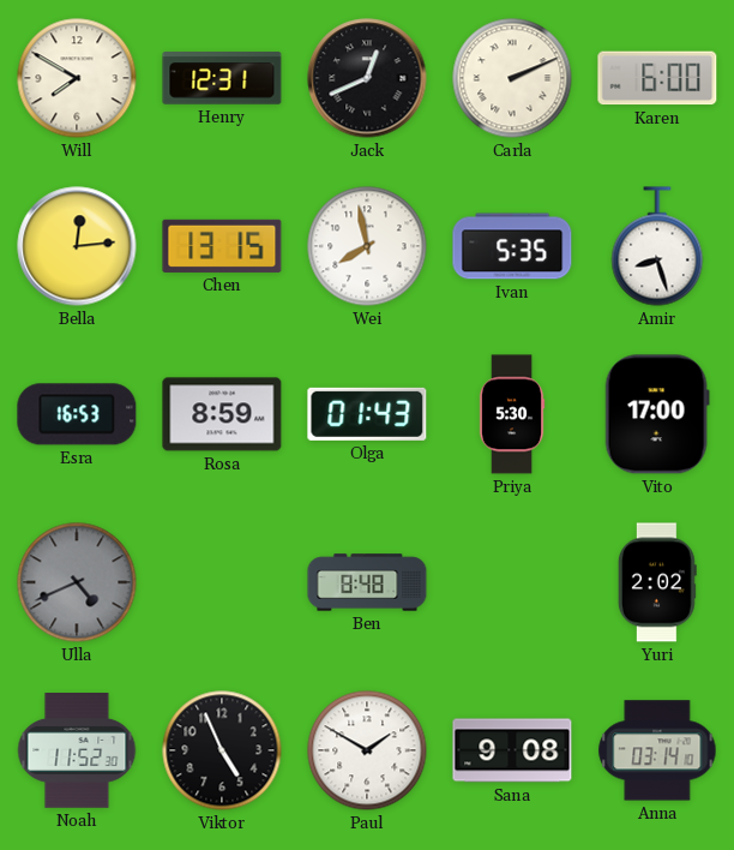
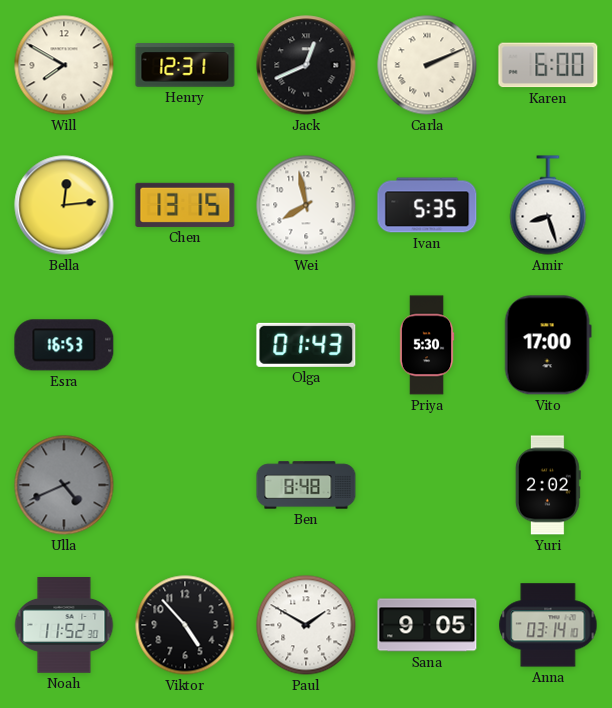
Rosa: 8:59 -> none
Viktor: 4:56 -> 4:53
Sana: 9:08 -> 9:05
